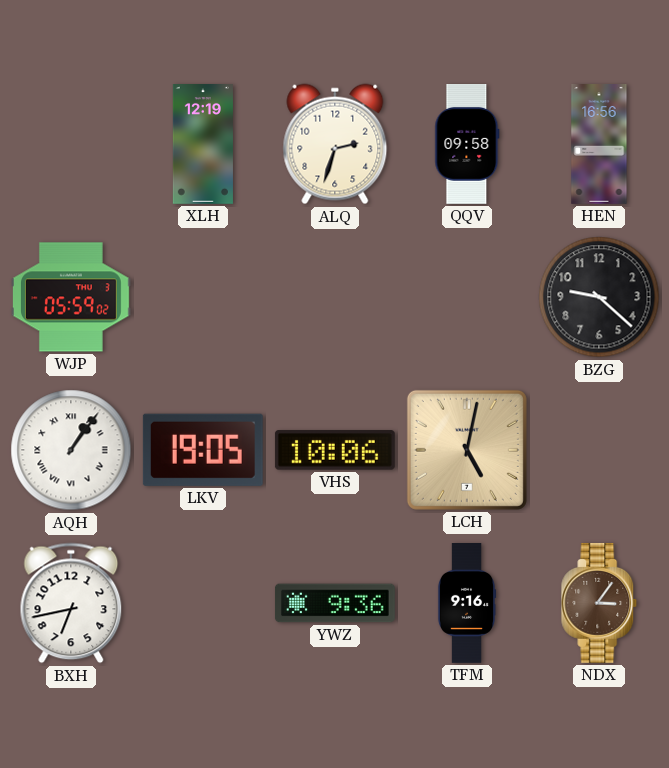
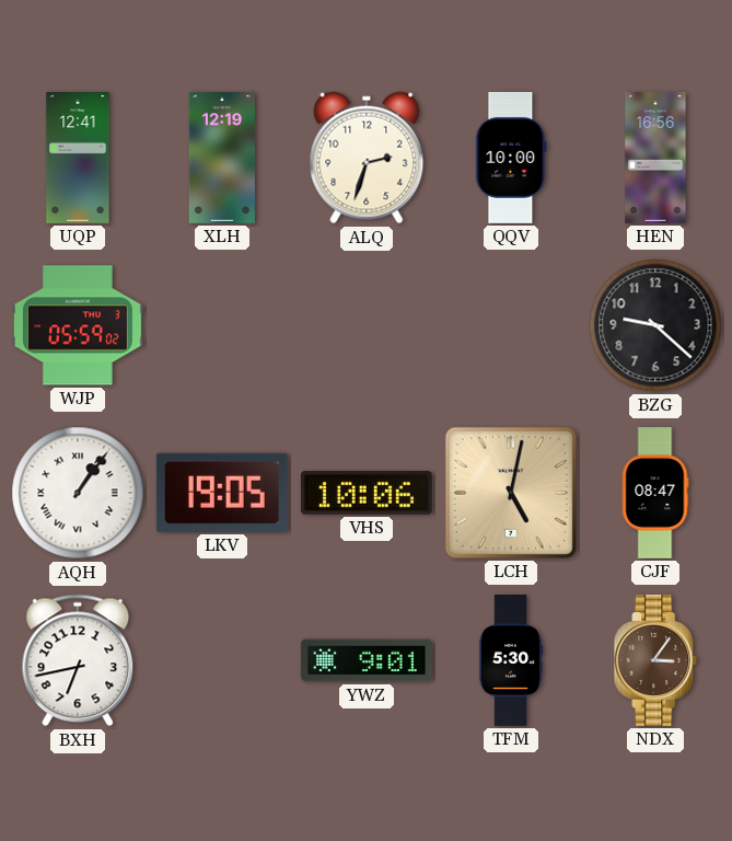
UQP: none -> 12:41
QQV: 09:58 -> 10:00
CJF: none -> 08:47
YWZ: 9:36 -> 9:01
TFM: 9:16 -> 5:30
